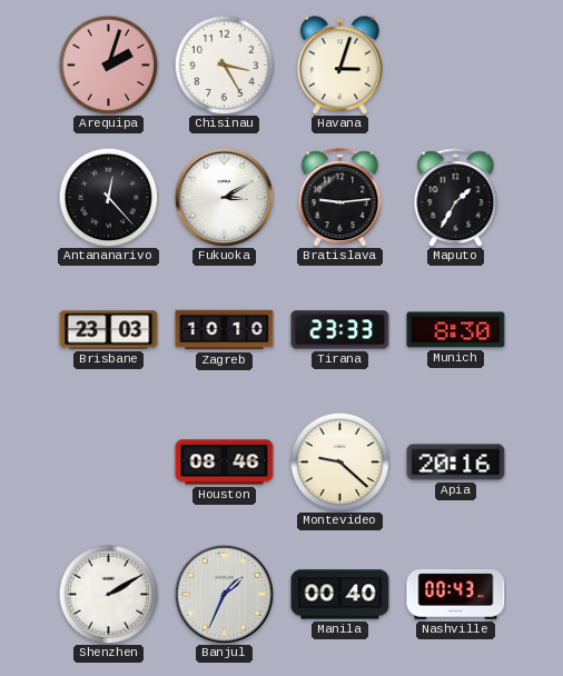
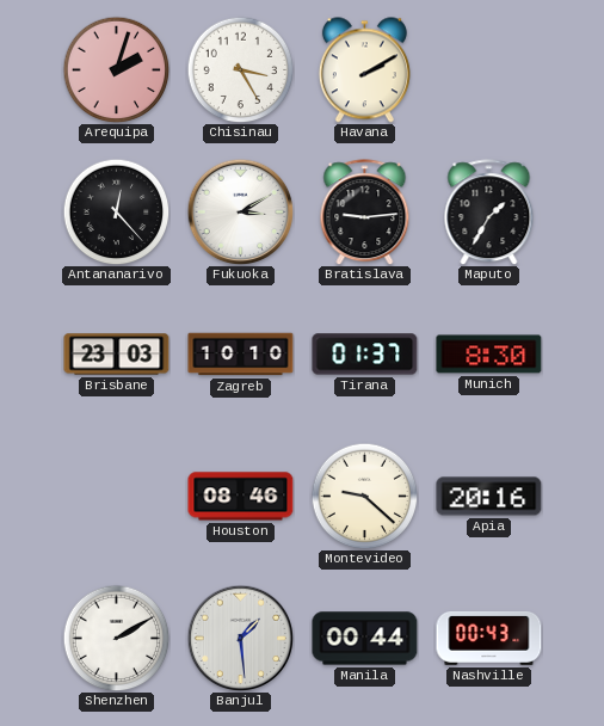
Havana: 3:03 -> 2:10
Tirana: 23:33 -> 01:37
Banjul: 1:34 -> 1:29
Manila: 00:40 -> 00:44
